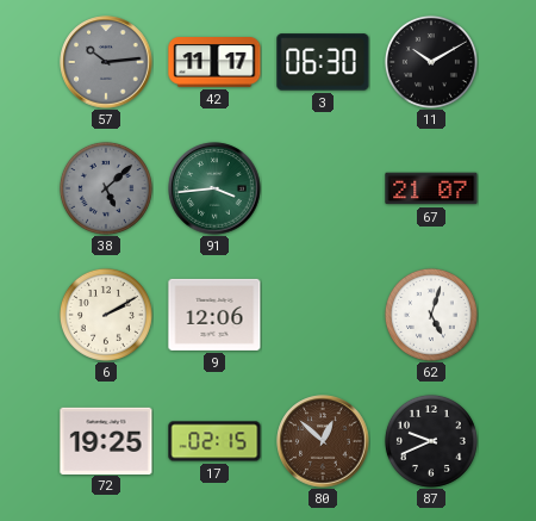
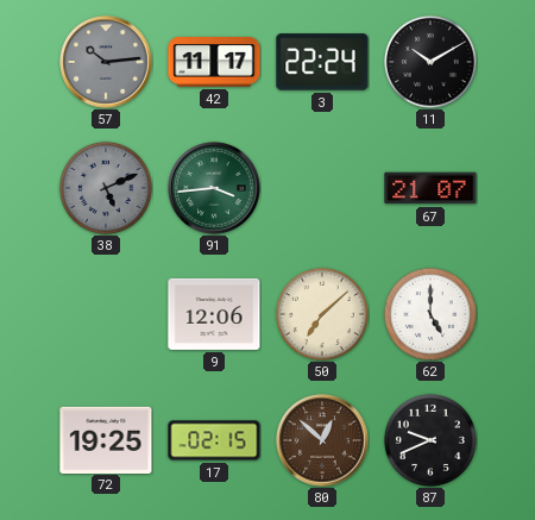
3: 06:30 -> 22:24
38: 5:08 -> 5:11
6: 2:10 -> none
50: none -> 7:08
62: 5:03 -> 5:00
